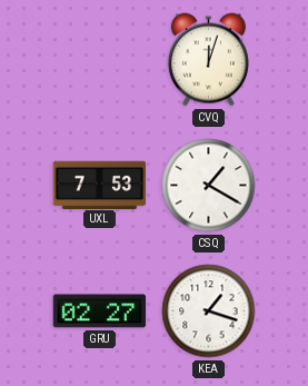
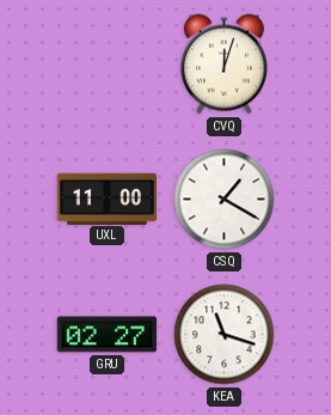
UXL: 7:53 -> 11:00
KEA: 1:18 -> 11:18
